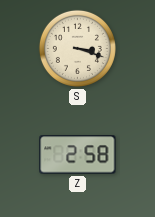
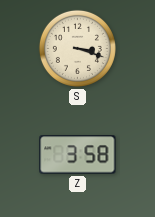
Z: 2:58 -> 3:58
